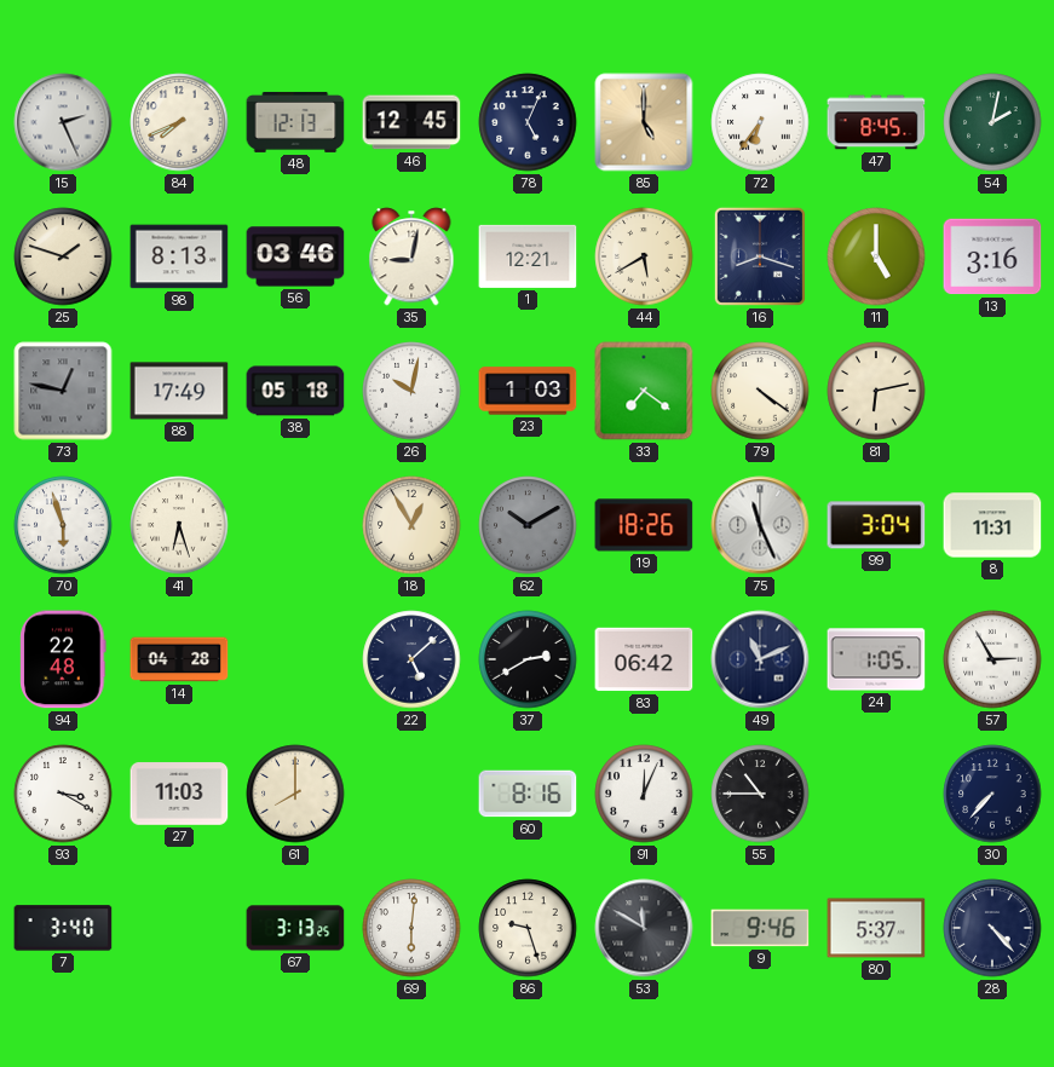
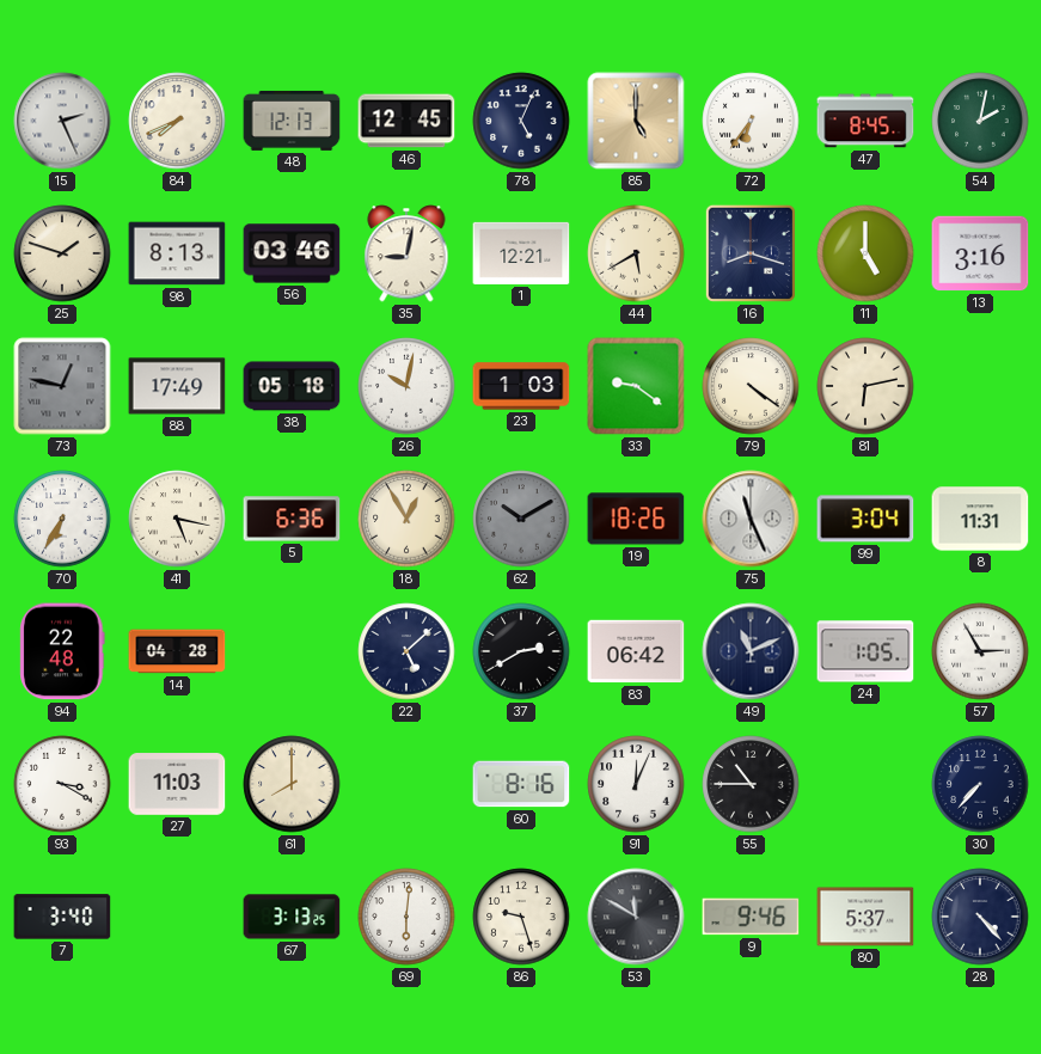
33: 7:21 -> 9:21
70: 5:57 -> 6:35
41: 6:27 -> 5:17
5: none -> 6:36
